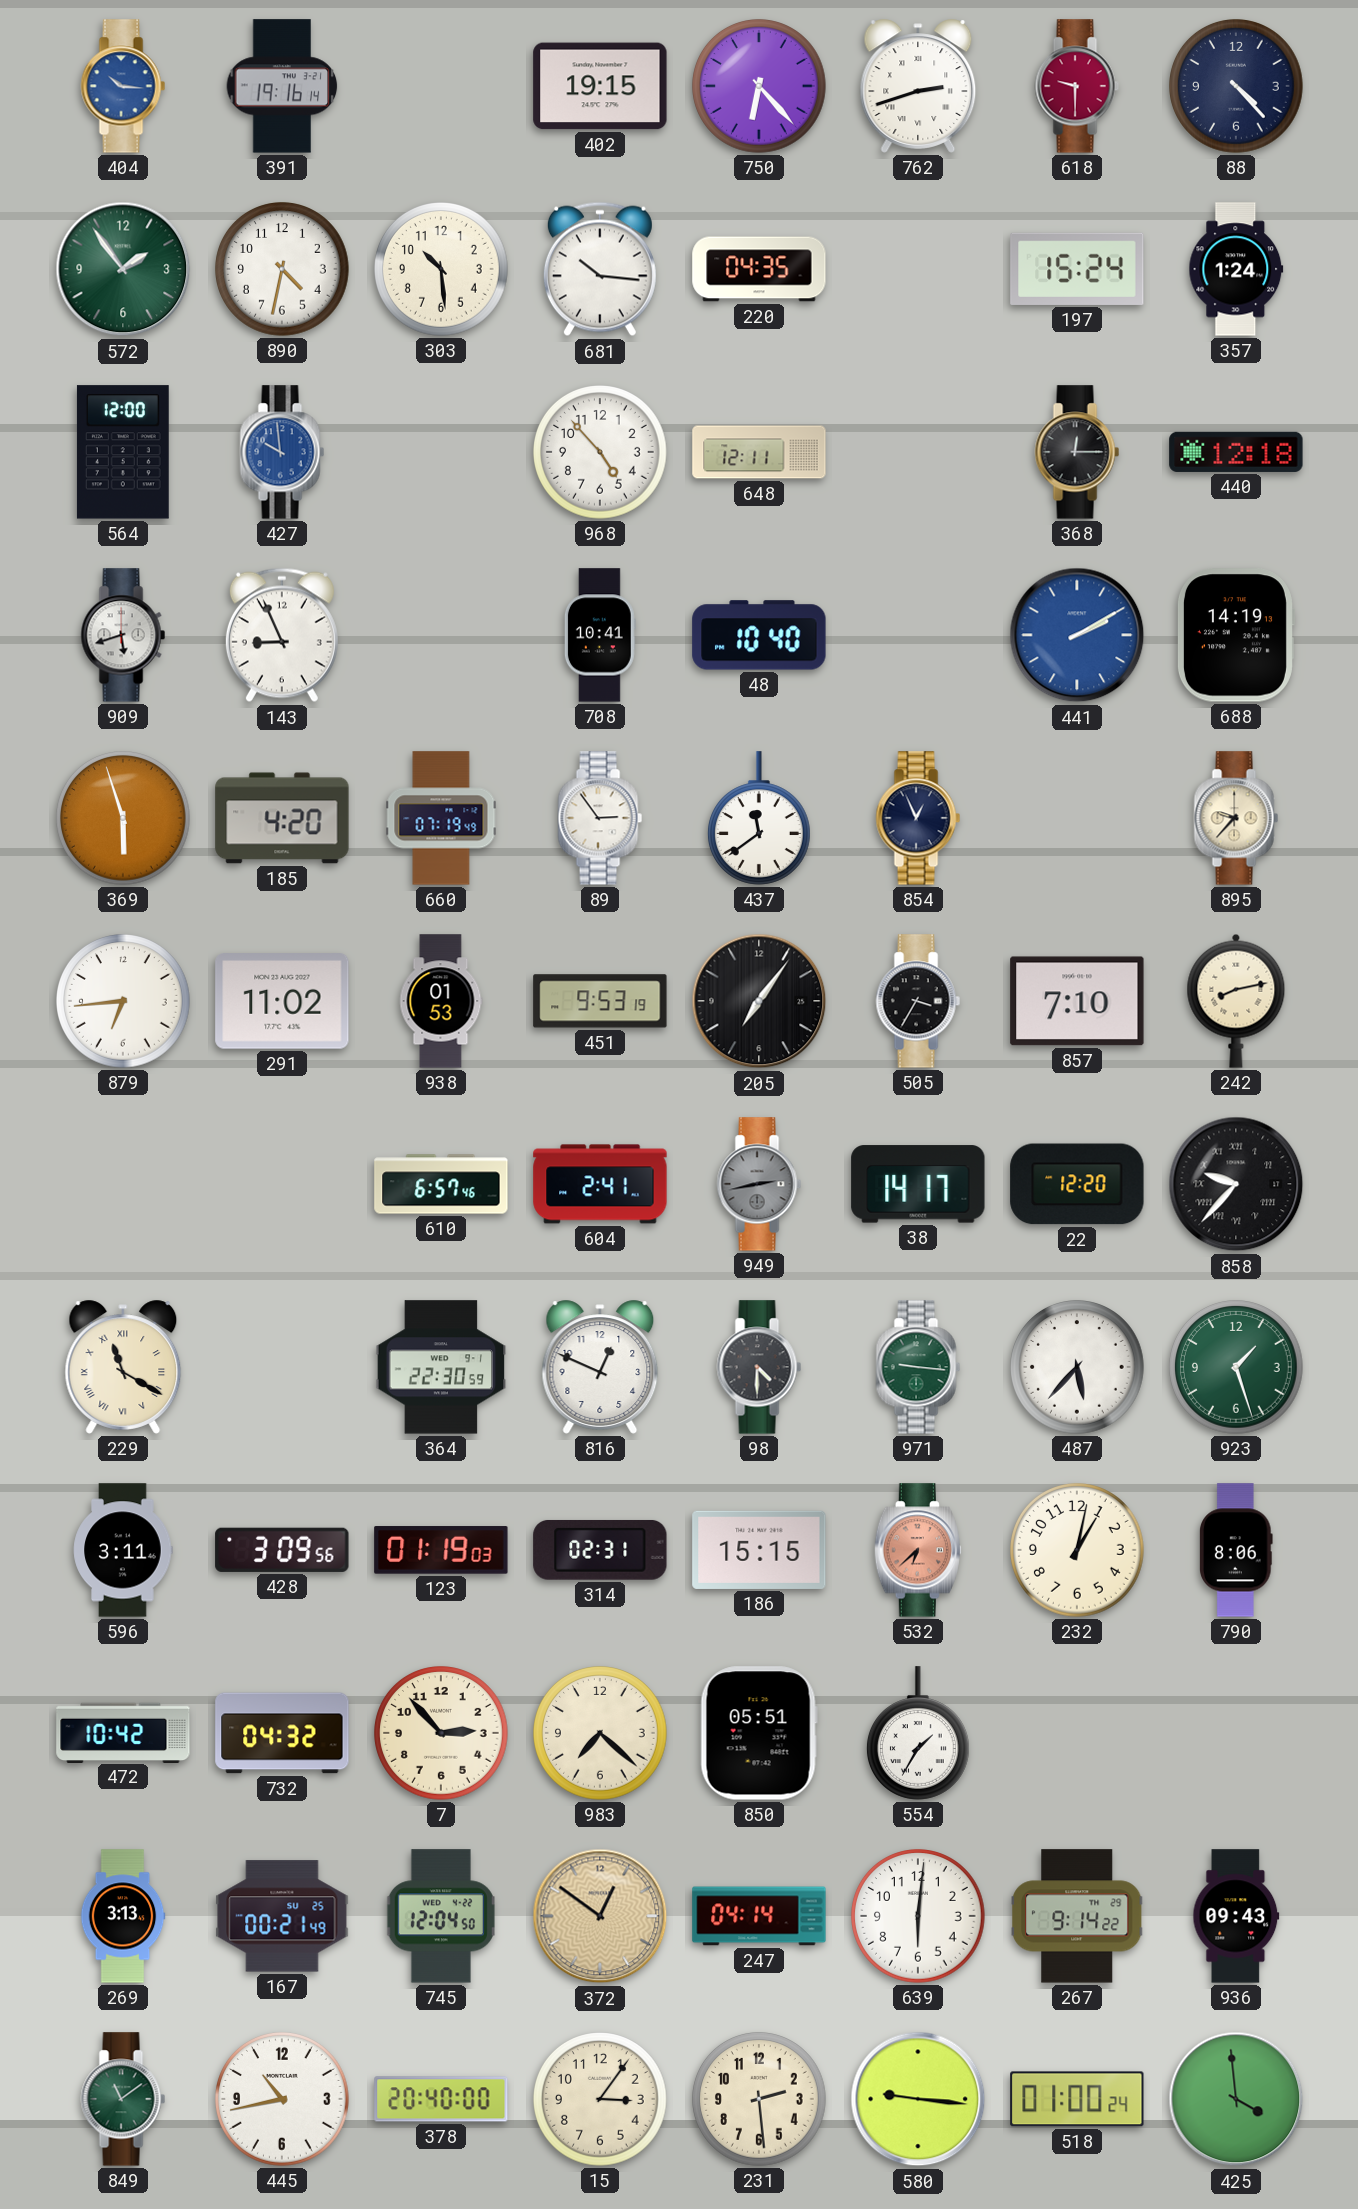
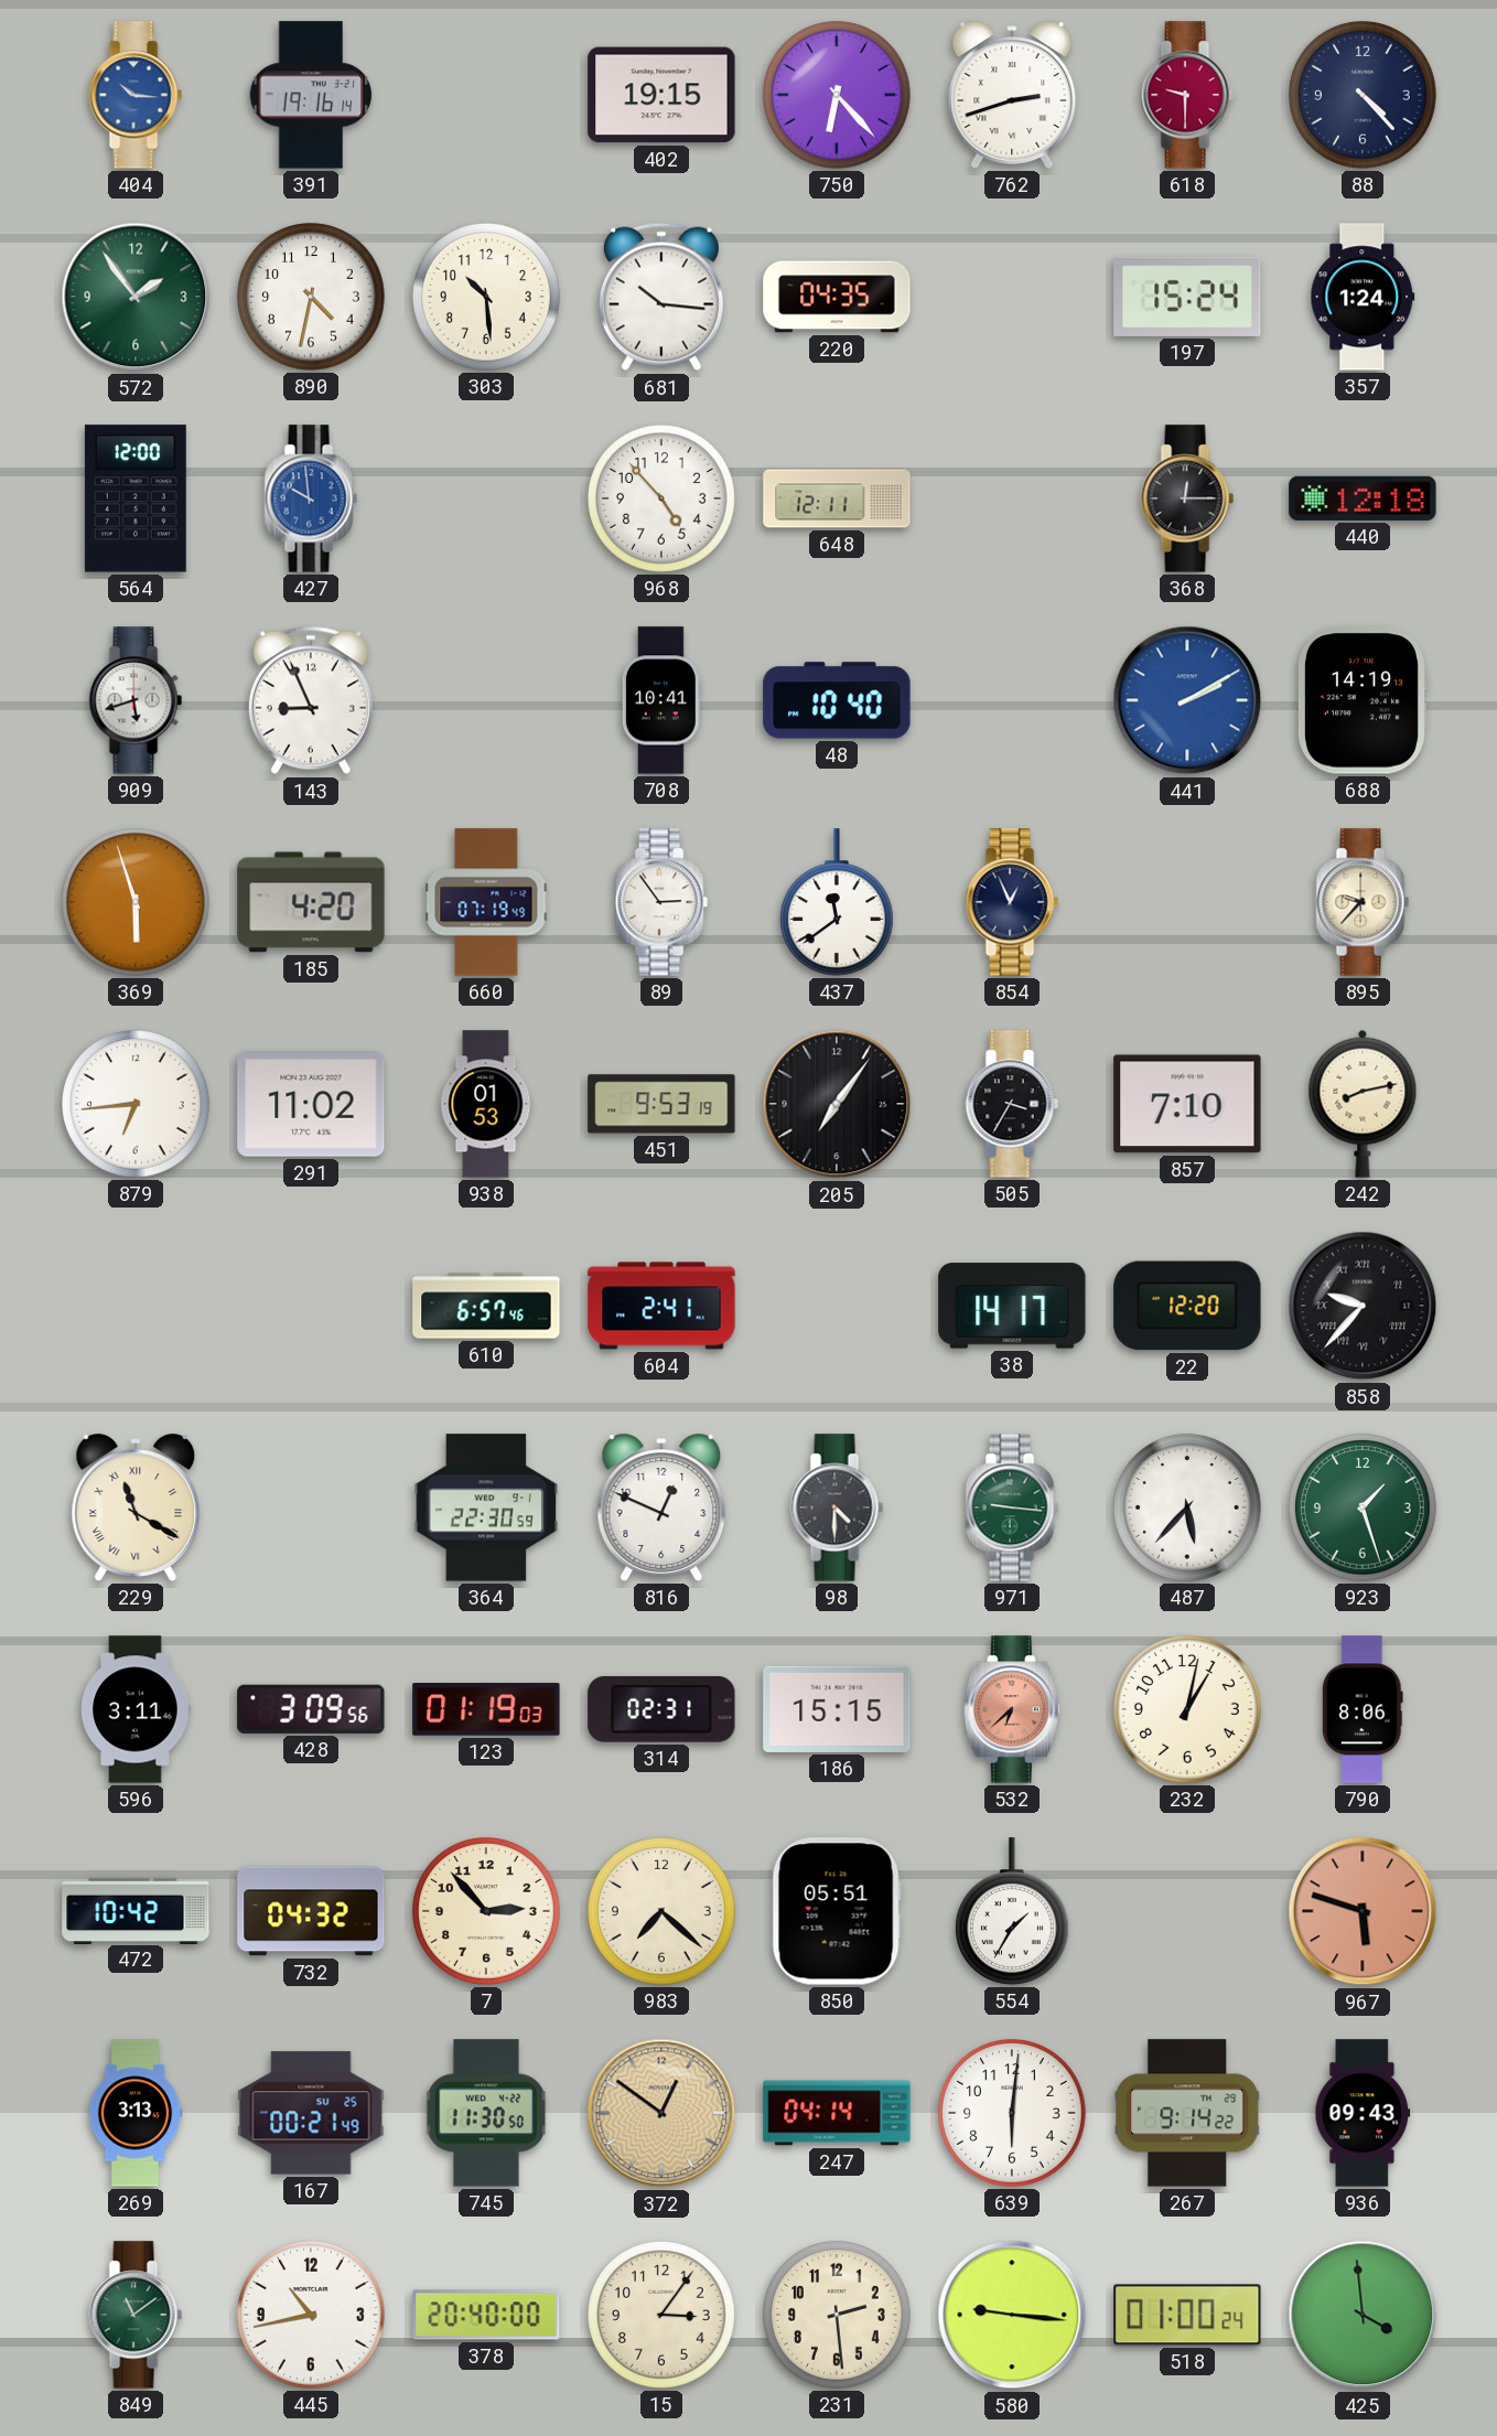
949: 2:43 -> none
967: none -> 5:48
745: 12:04 -> 11:30
